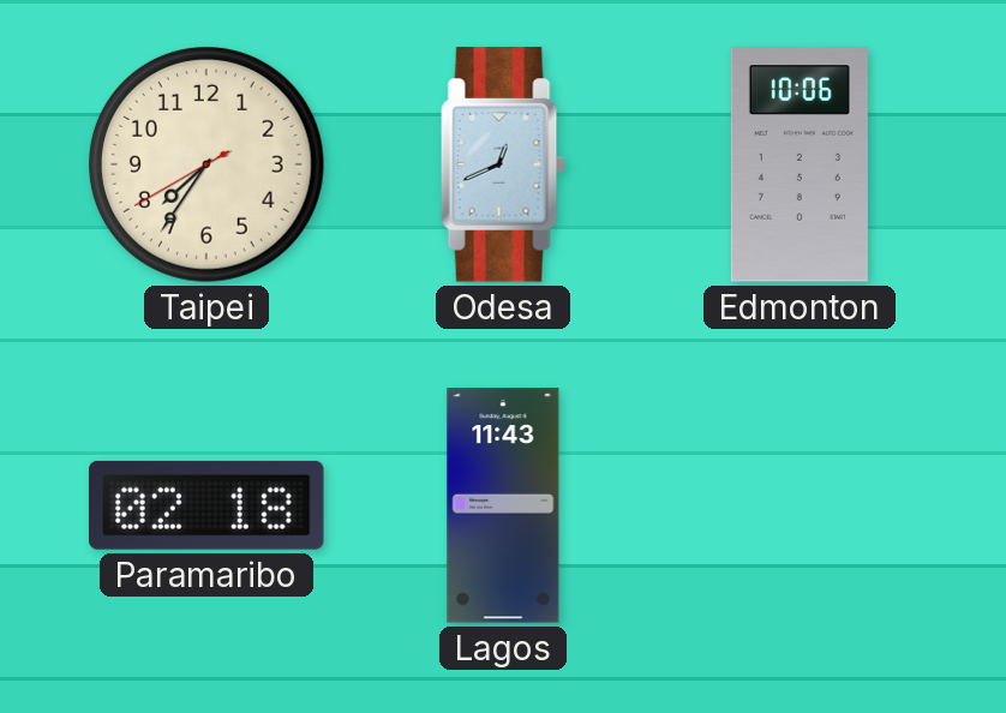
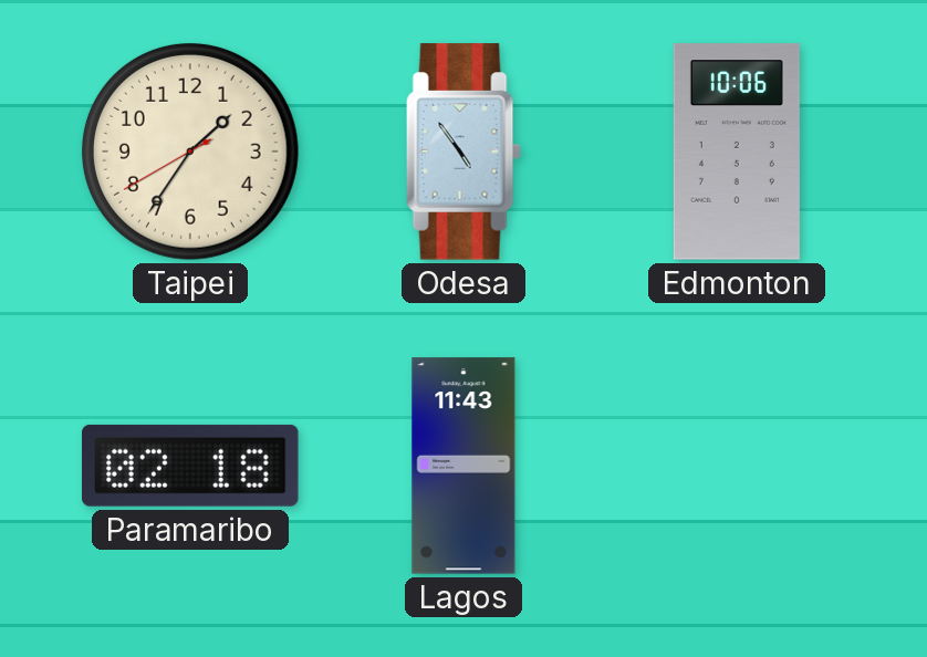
Taipei: 7:35 -> 1:35
Odesa: 12:41 -> 4:54
